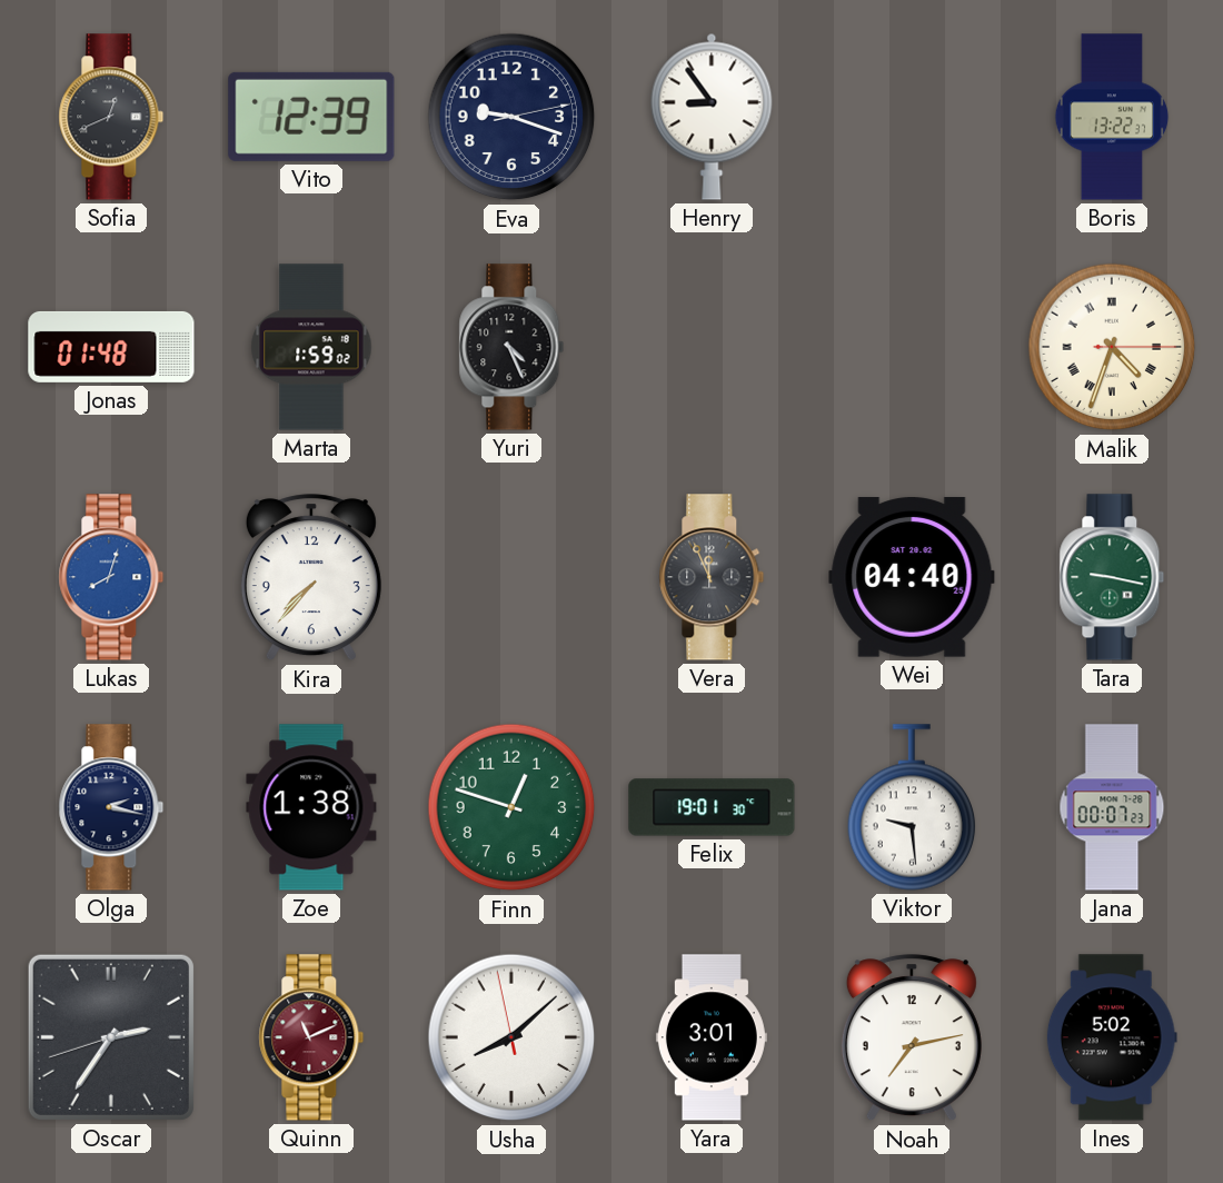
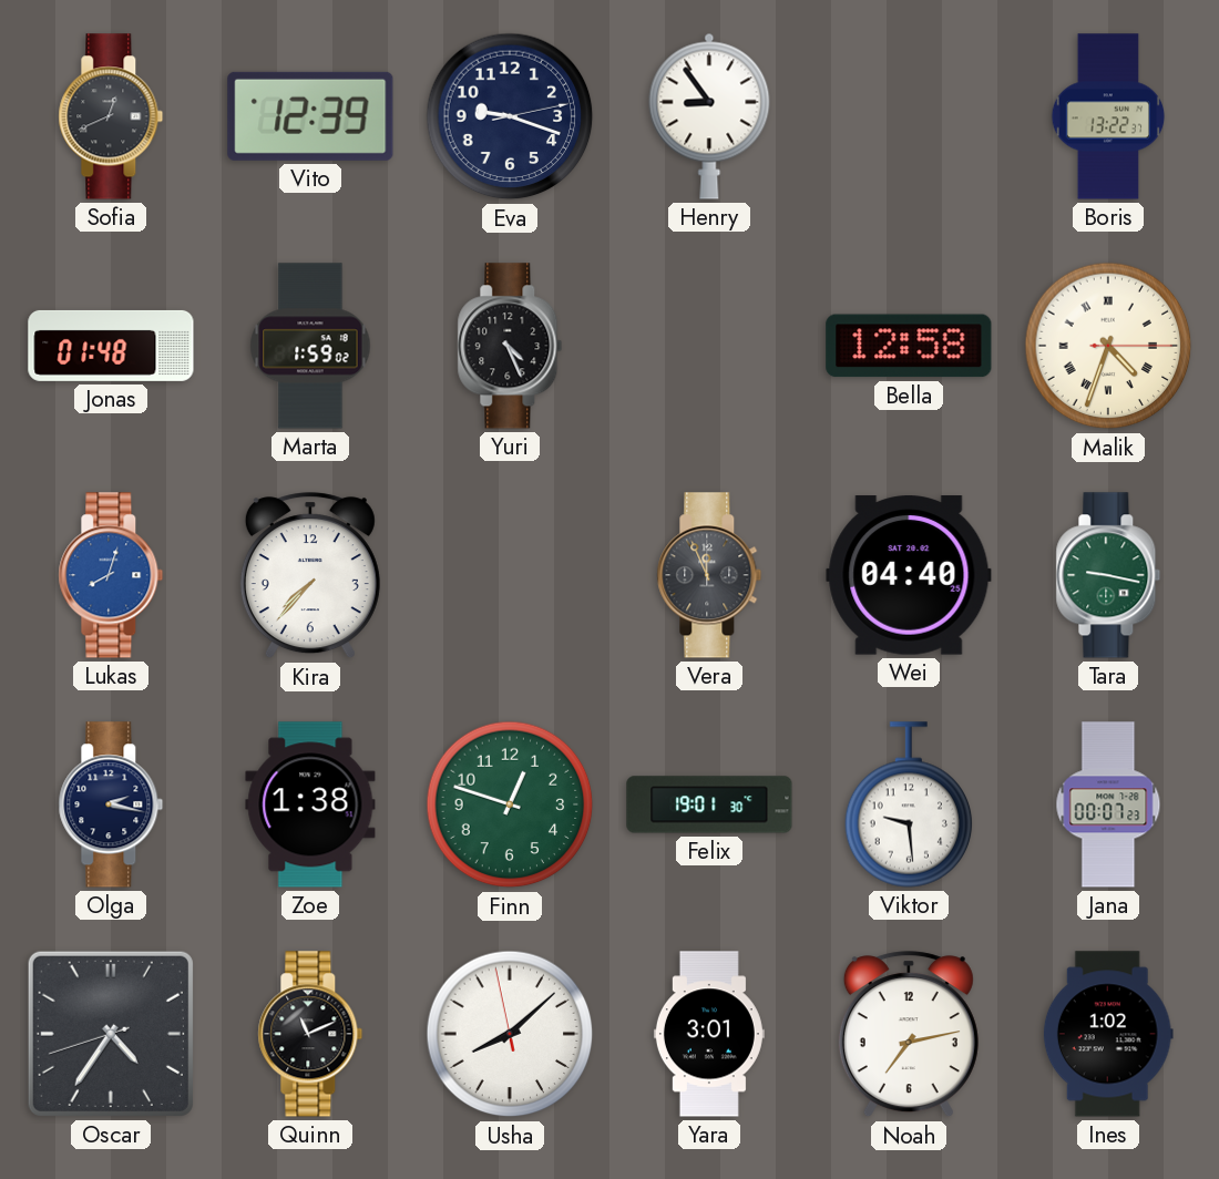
Bella: none -> 12:58
Oscar: 2:35 -> 4:35
Quinn dial: burgundy -> black
Ines: 5:02 -> 1:02
